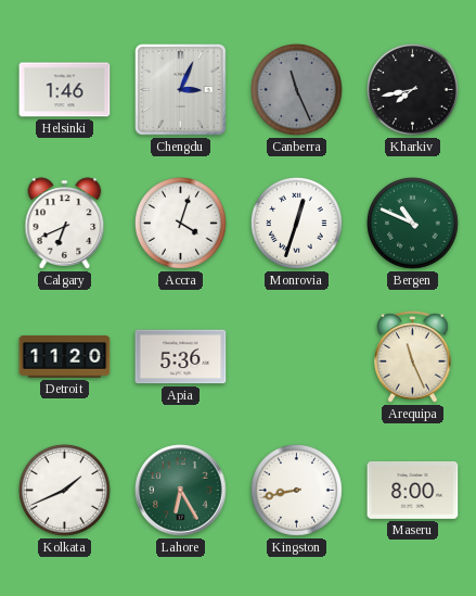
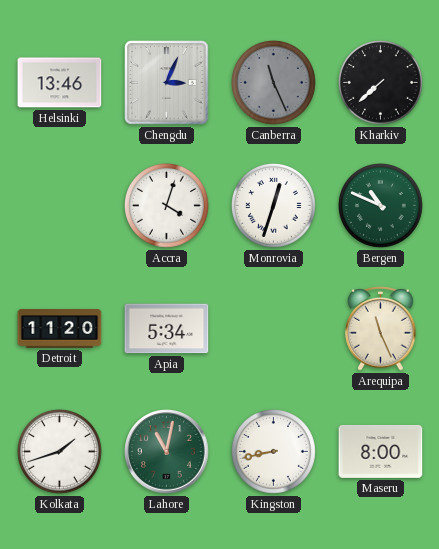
Helsinki: 1:46 -> 13:46
Kharkiv: 7:43 -> 7:38
Calgary: 6:41 -> none
Apia: 5:36 -> 5:34
Kolkata: 1:41 -> 1:42
Lahore: 6:25 -> 11:02
